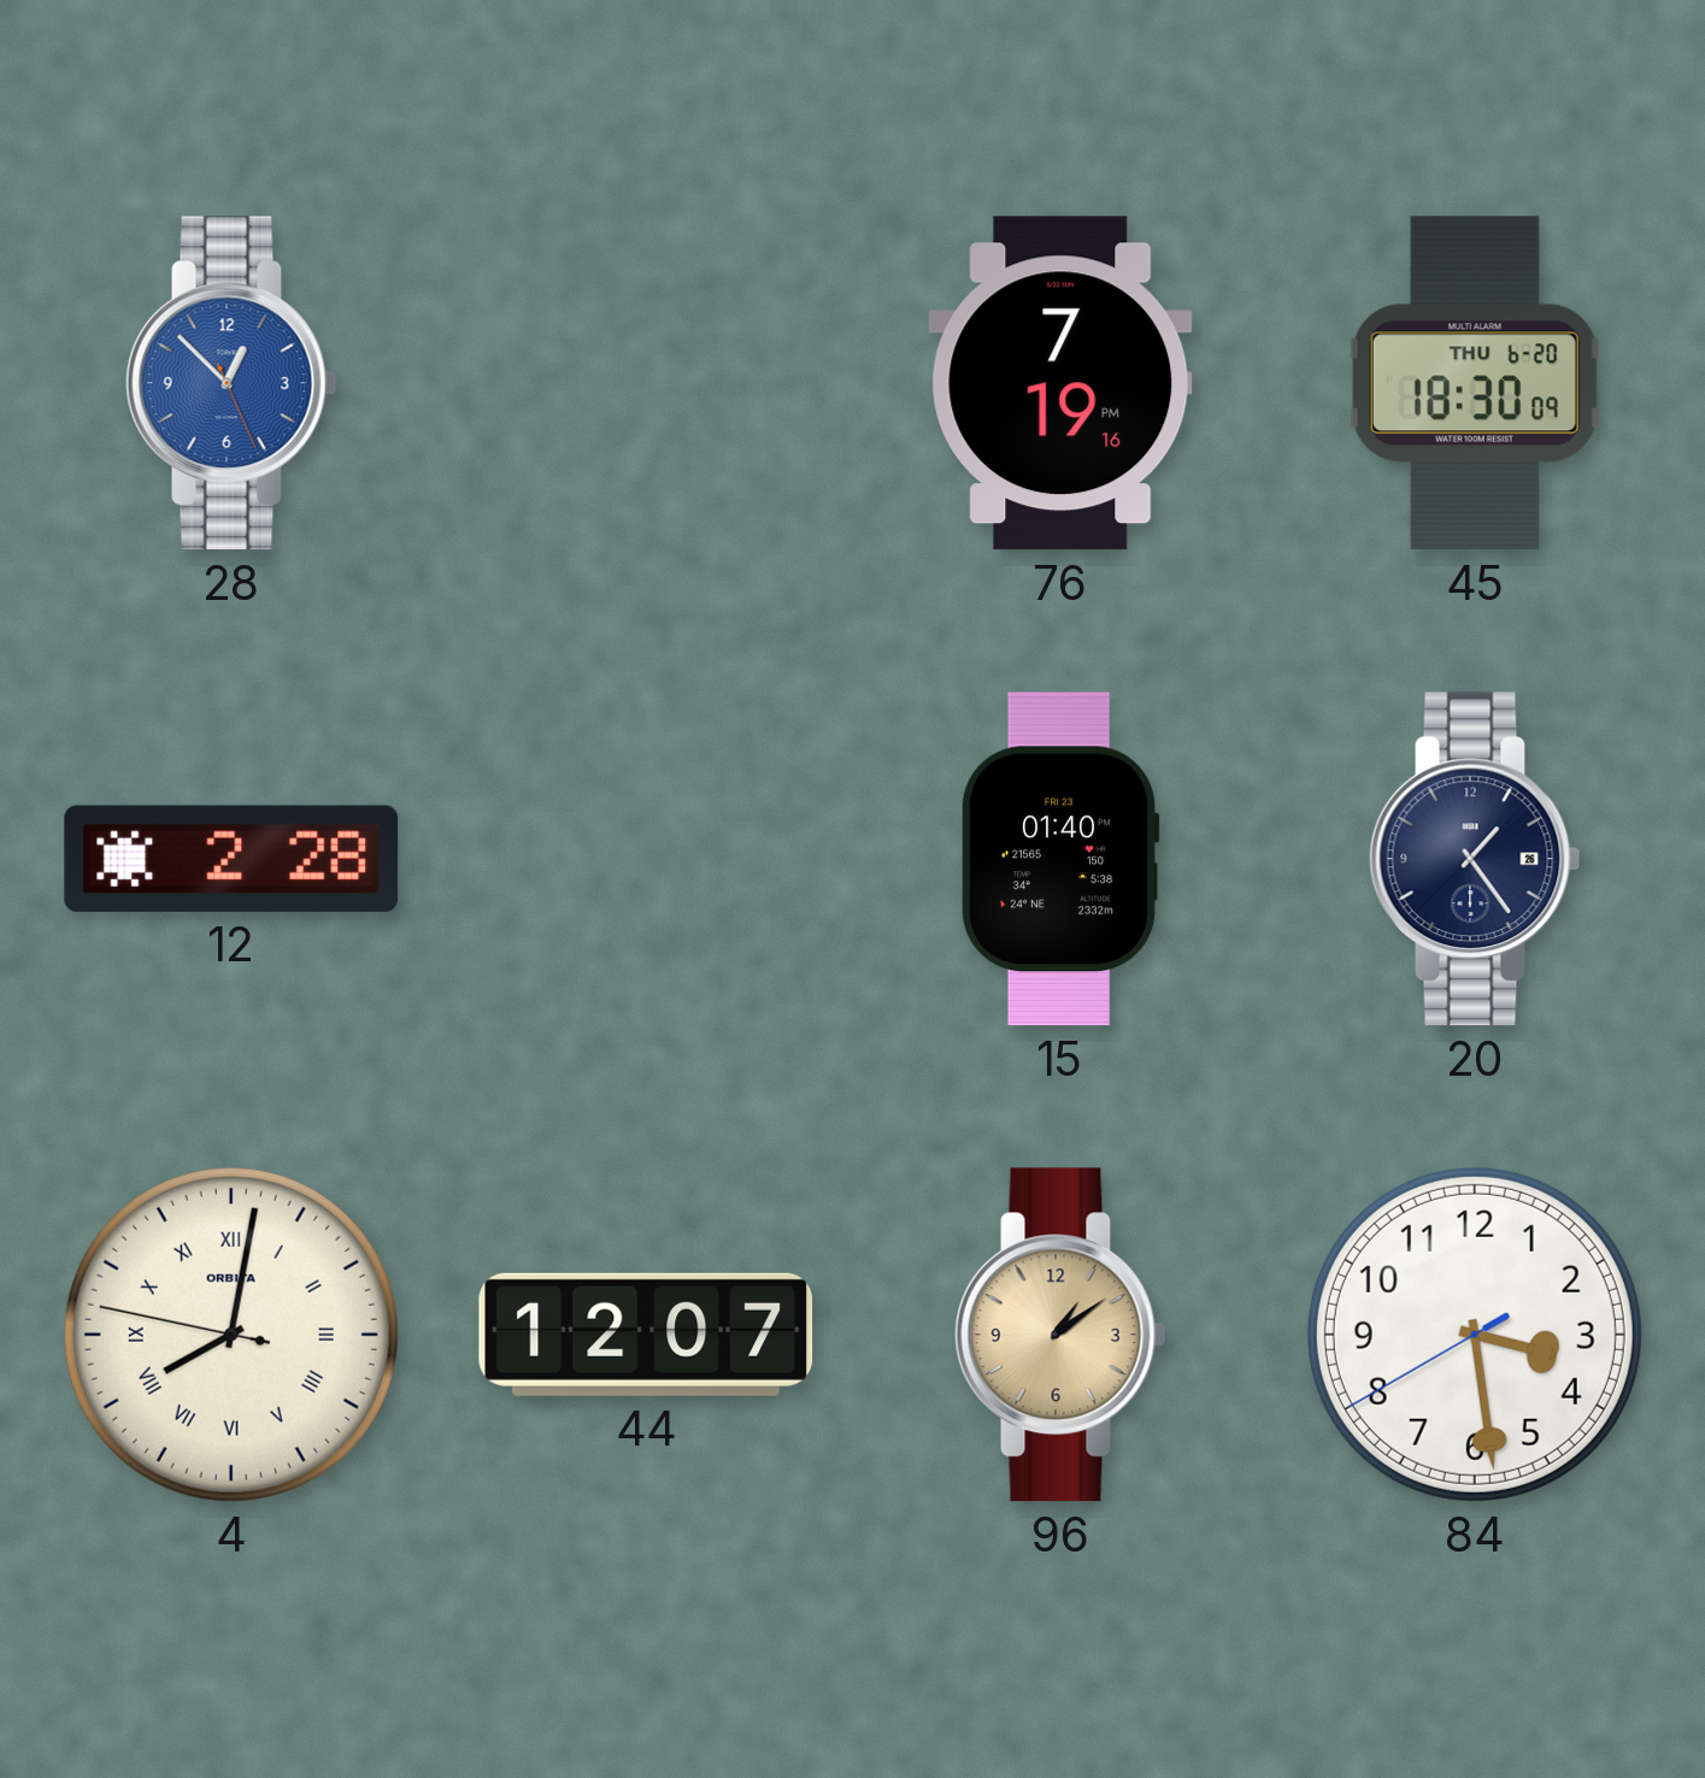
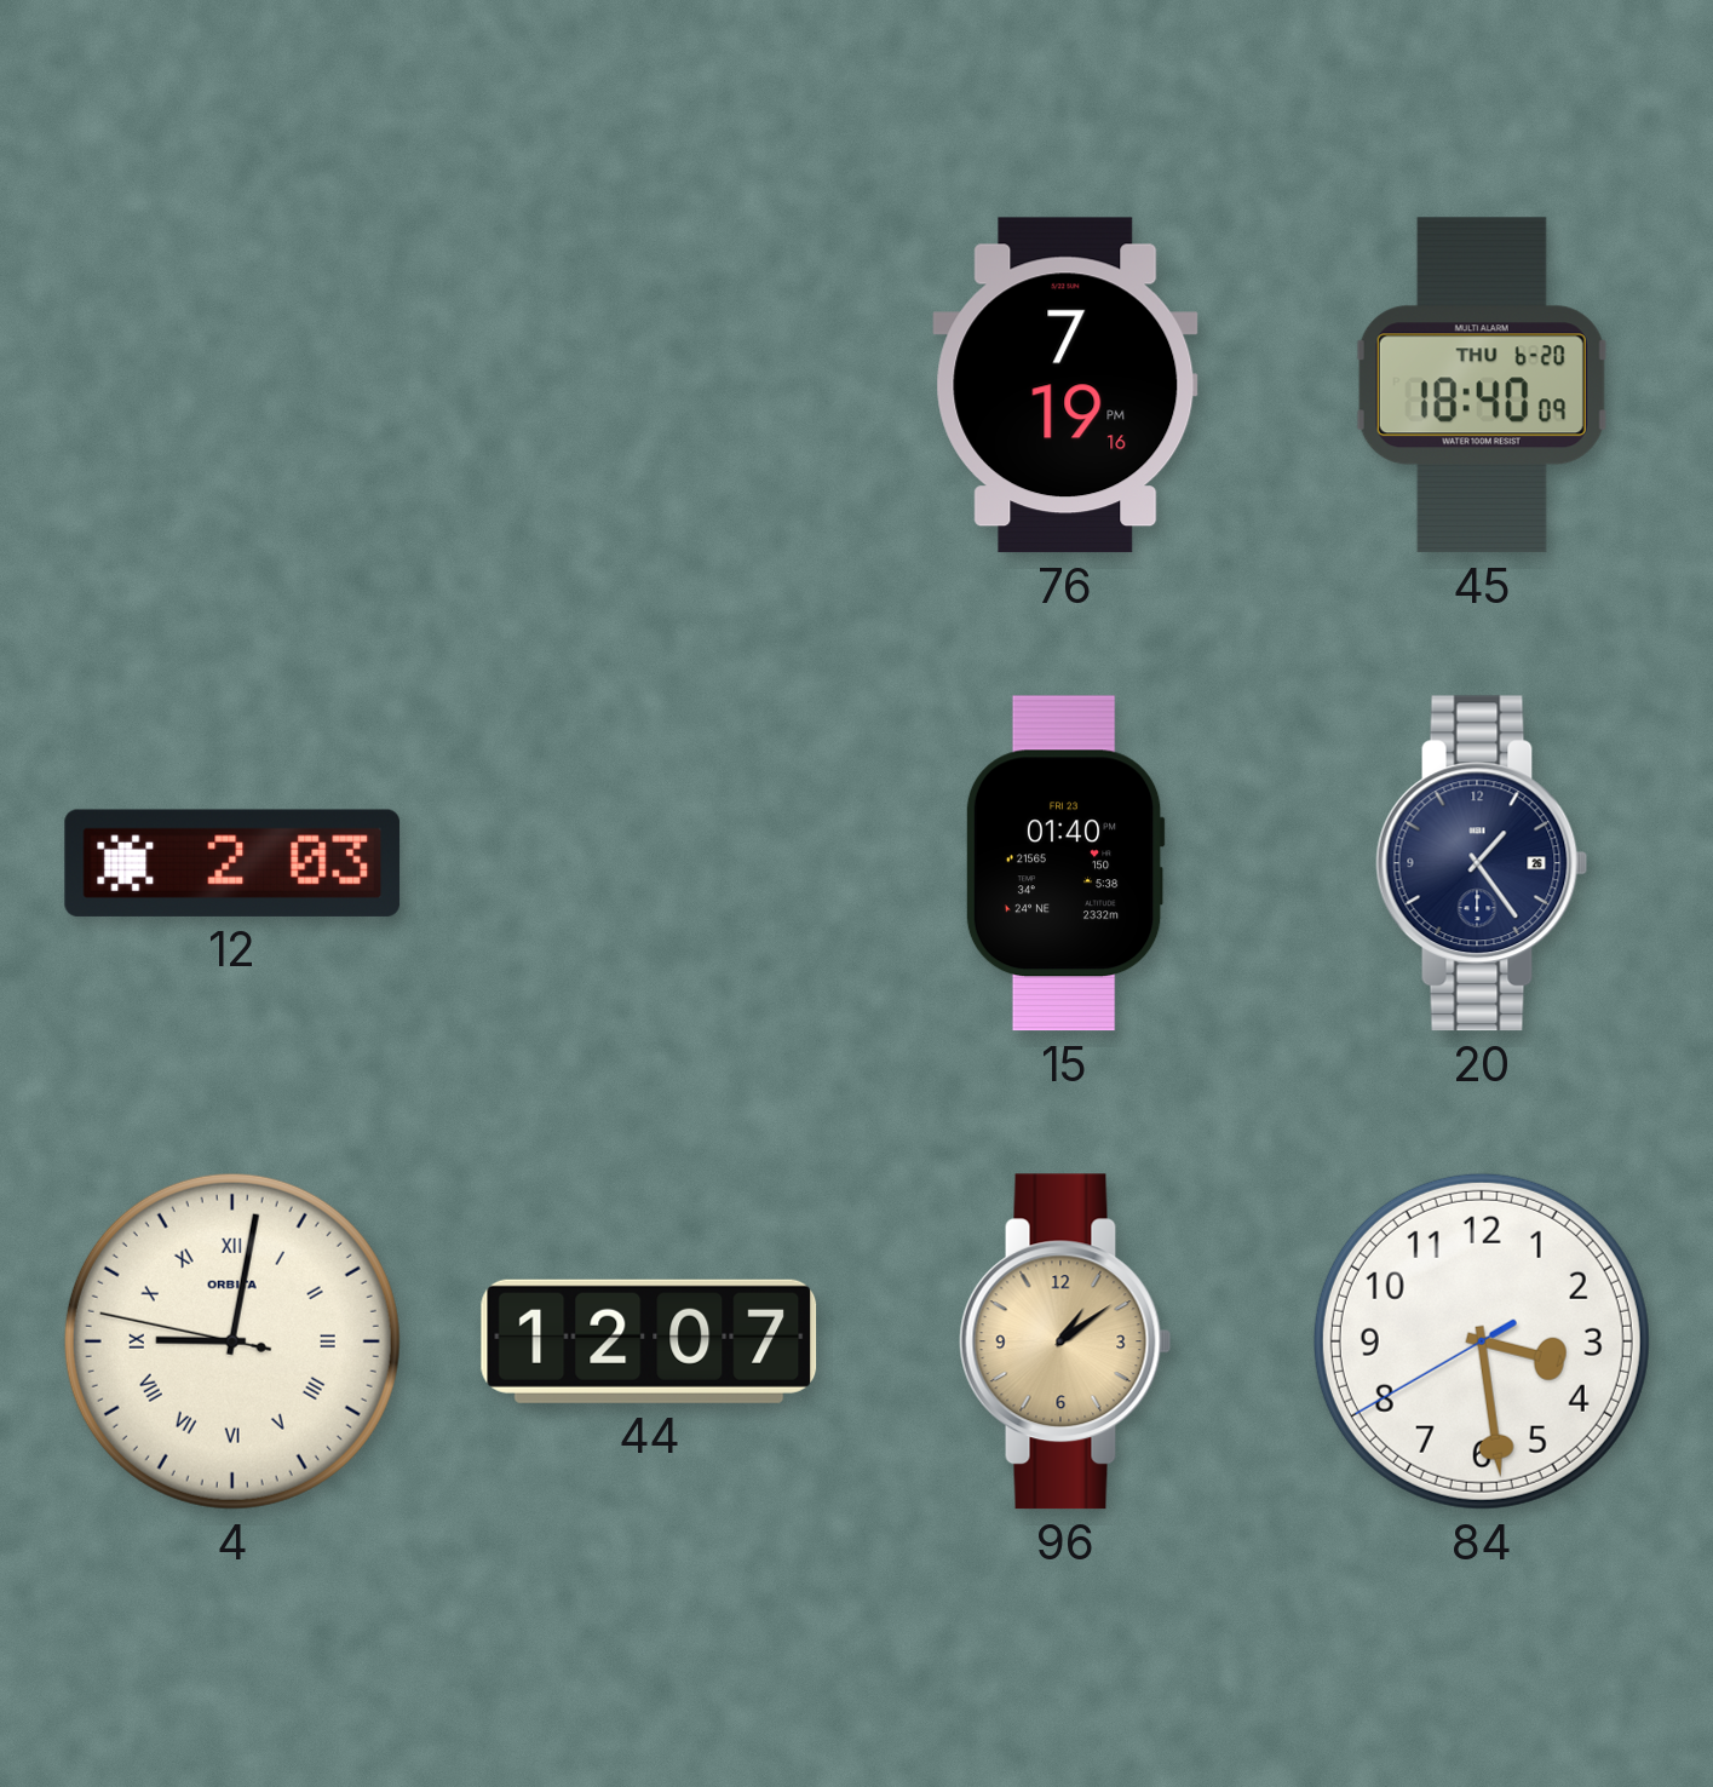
28: 12:52 -> none
45: 18:30 -> 18:40
12: 2:28 -> 2:03
4: 8:01 -> 9:01
